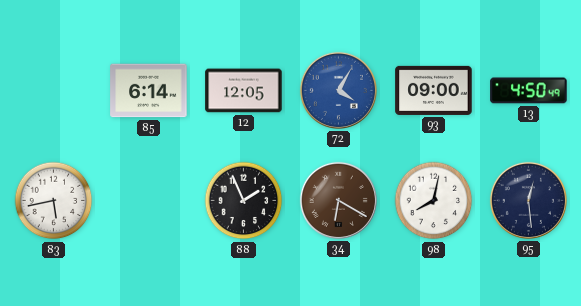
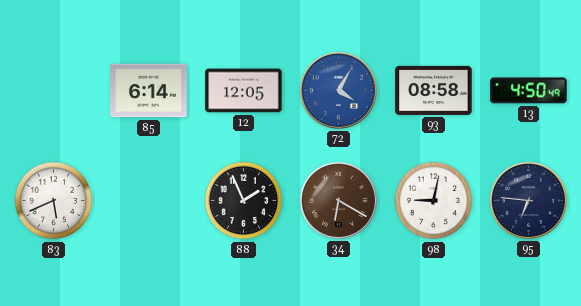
93: 09:00 -> 08:58
83: 5:43 -> 5:41
98: 8:02 -> 9:02
95: 12:29 -> 6:46
